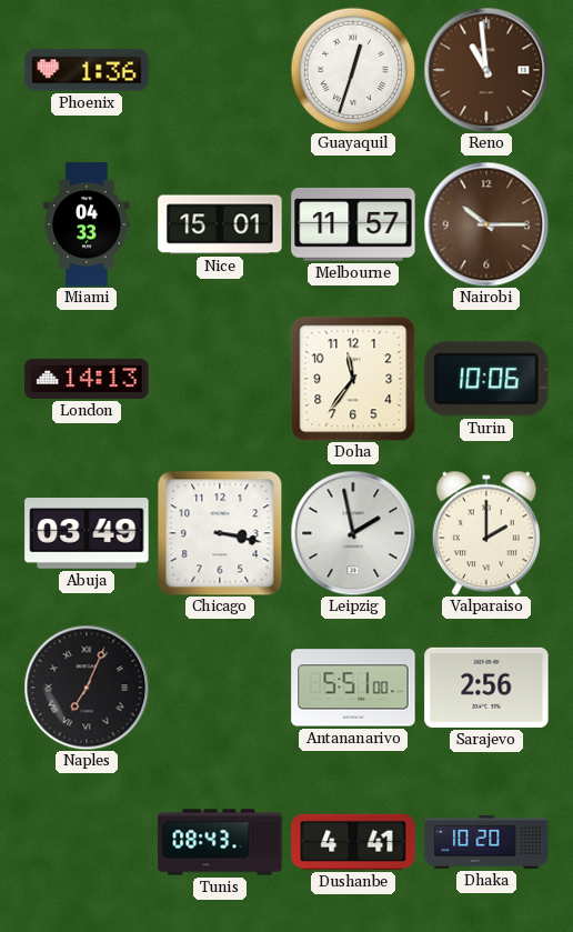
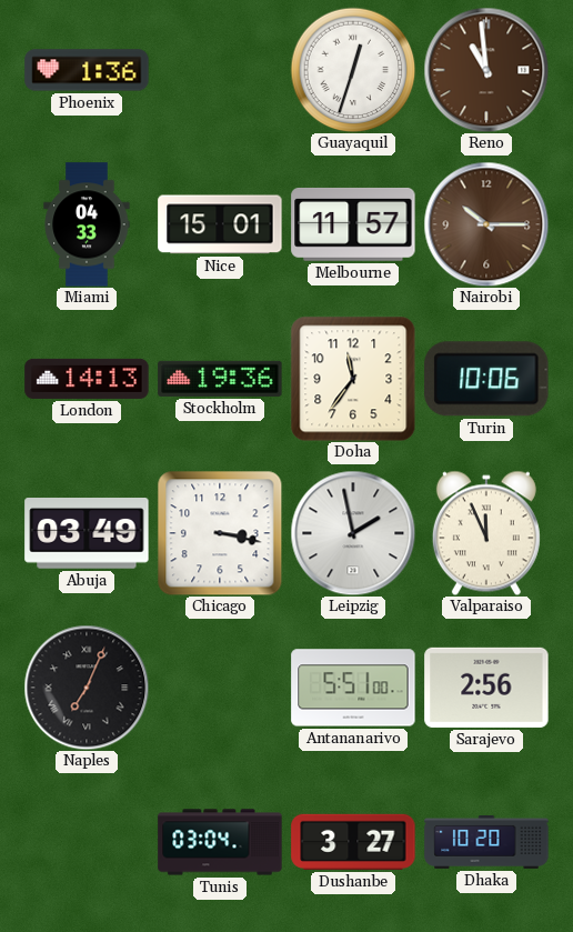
Stockholm: none -> 19:36
Valparaiso: 2:00 -> 11:56
Tunis: 08:43 -> 03:04
Dushanbe: 4:41 -> 3:27
